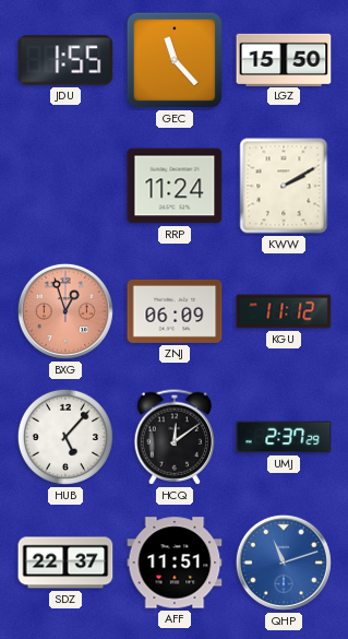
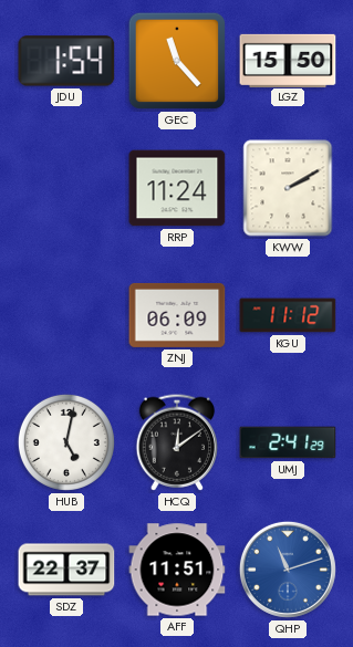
JDU: 1:55 -> 1:54
BXG: 12:57 -> none
HUB: 5:07 -> 5:02
UMJ: 2:37 -> 2:41
